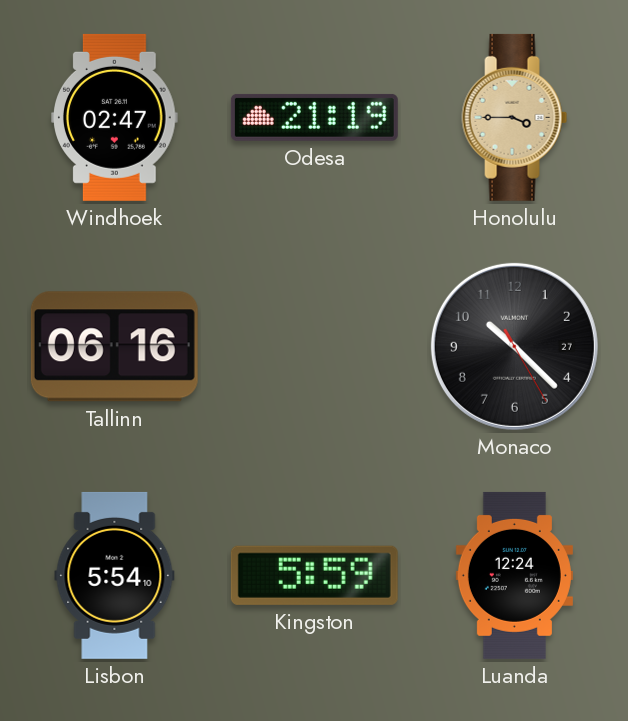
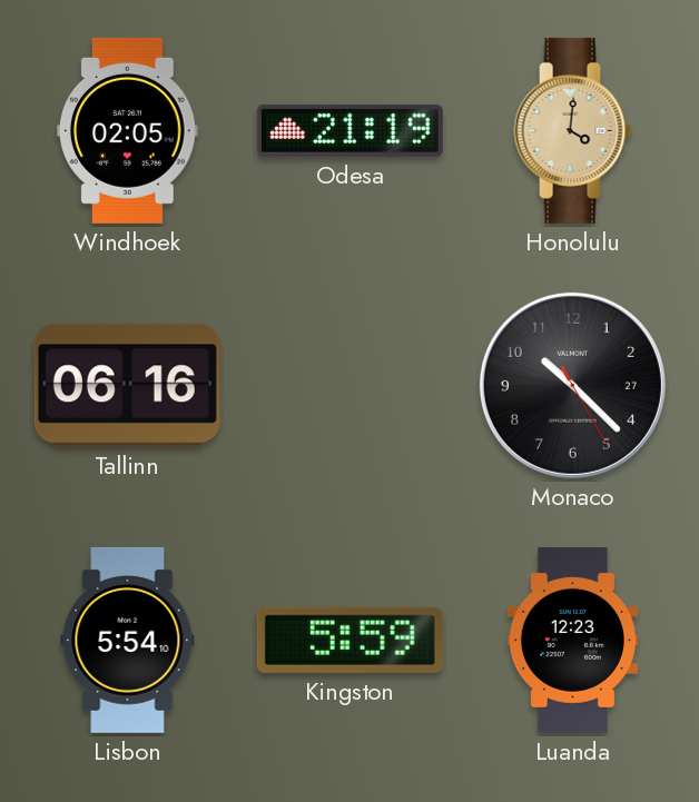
Windhoek: 02:47 -> 02:05
Honolulu: 3:45 -> 4:01
Luanda: 12:24 -> 12:23
